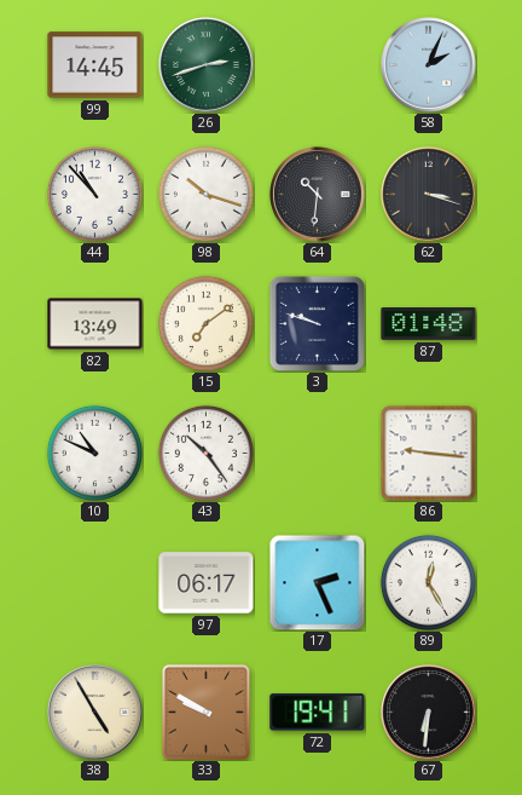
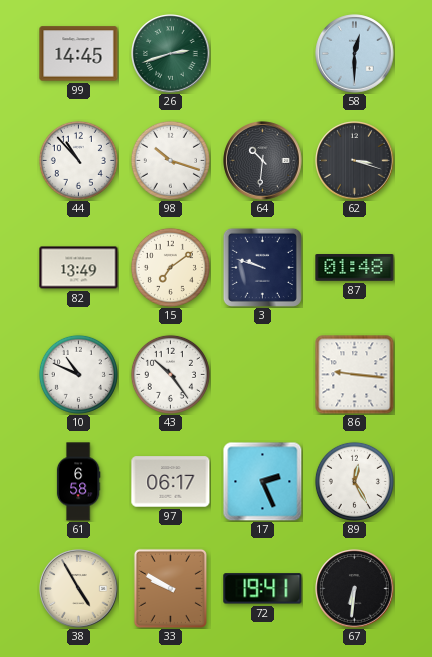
58: 2:04 -> 12:30
61: none -> 6:58
